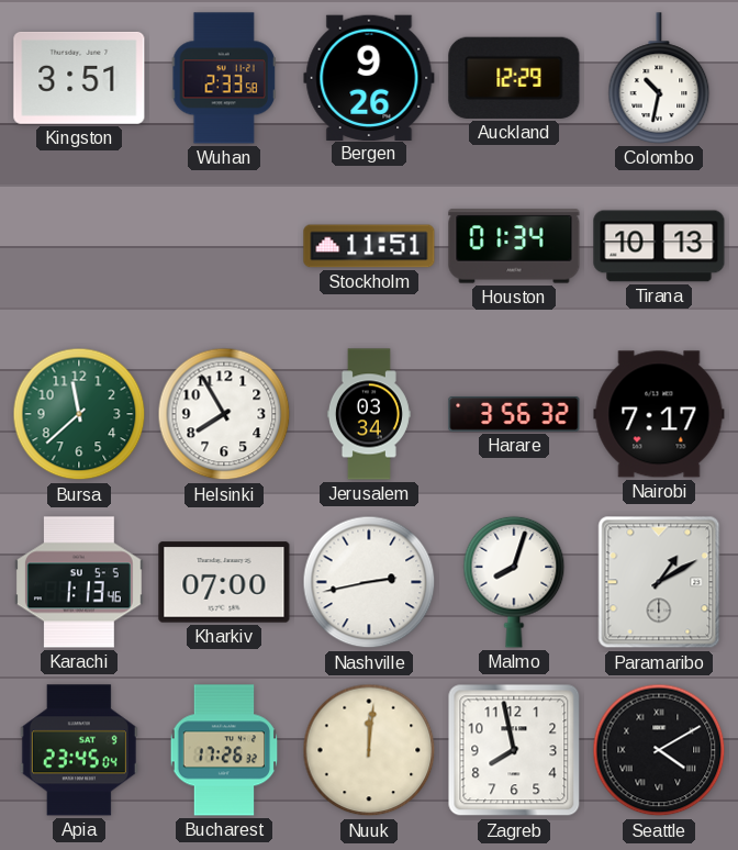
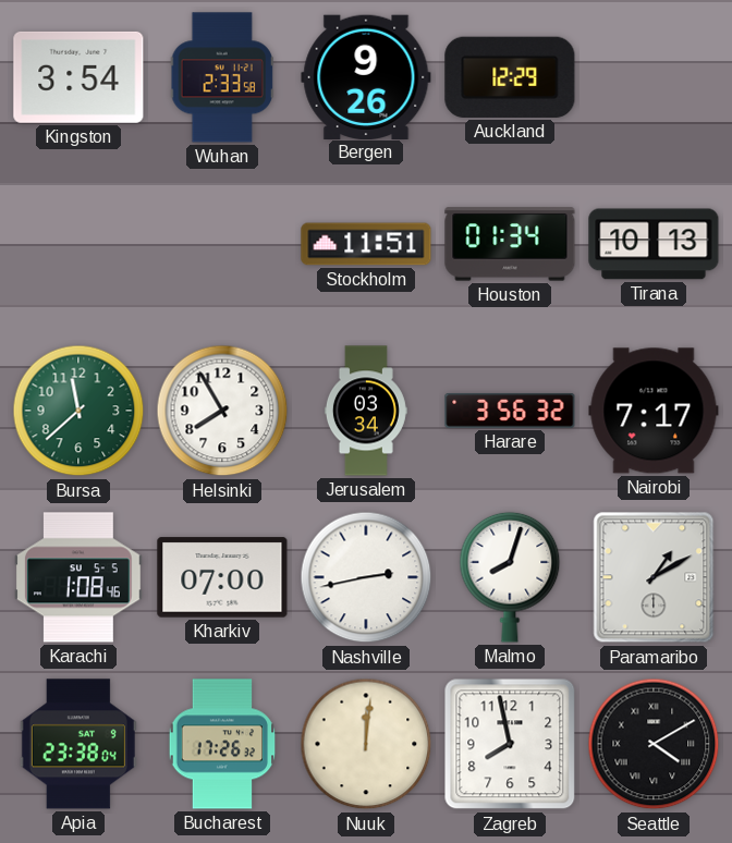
Kingston: 3:51 -> 3:54
Colombo: 10:32 -> none
Karachi: 1:13 -> 1:08
Apia: 23:45 -> 23:38
